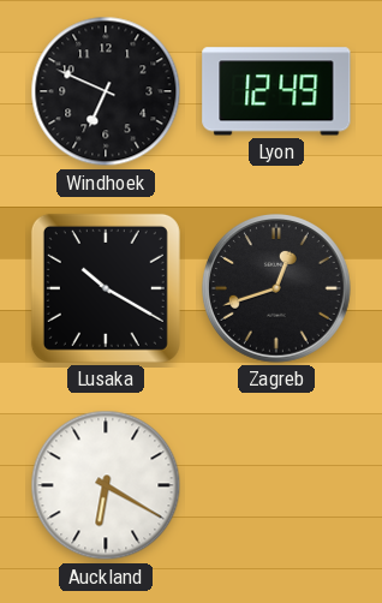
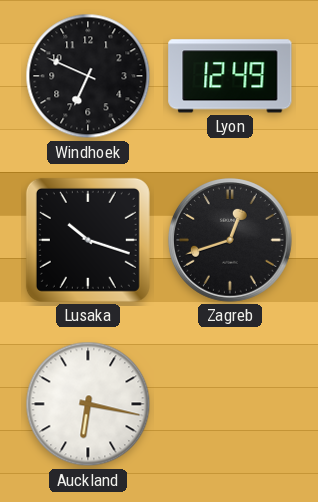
Lusaka: 10:20 -> 10:18
Auckland: 6:20 -> 6:17
